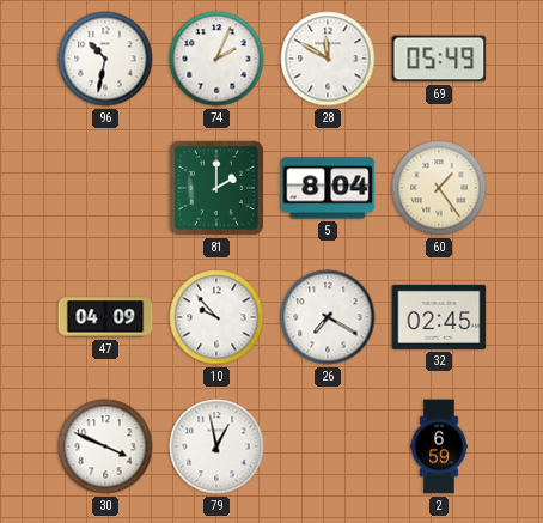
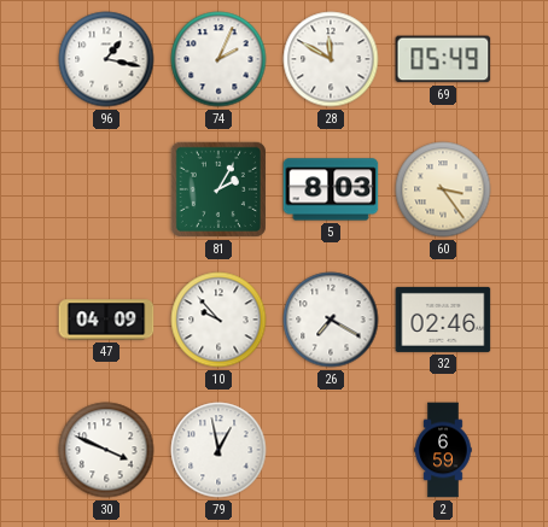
96: 10:32 -> 1:17
81: 2:00 -> 2:05
5: 8:04 -> 8:03
60: 1:24 -> 3:24
32: 02:45 -> 02:46
